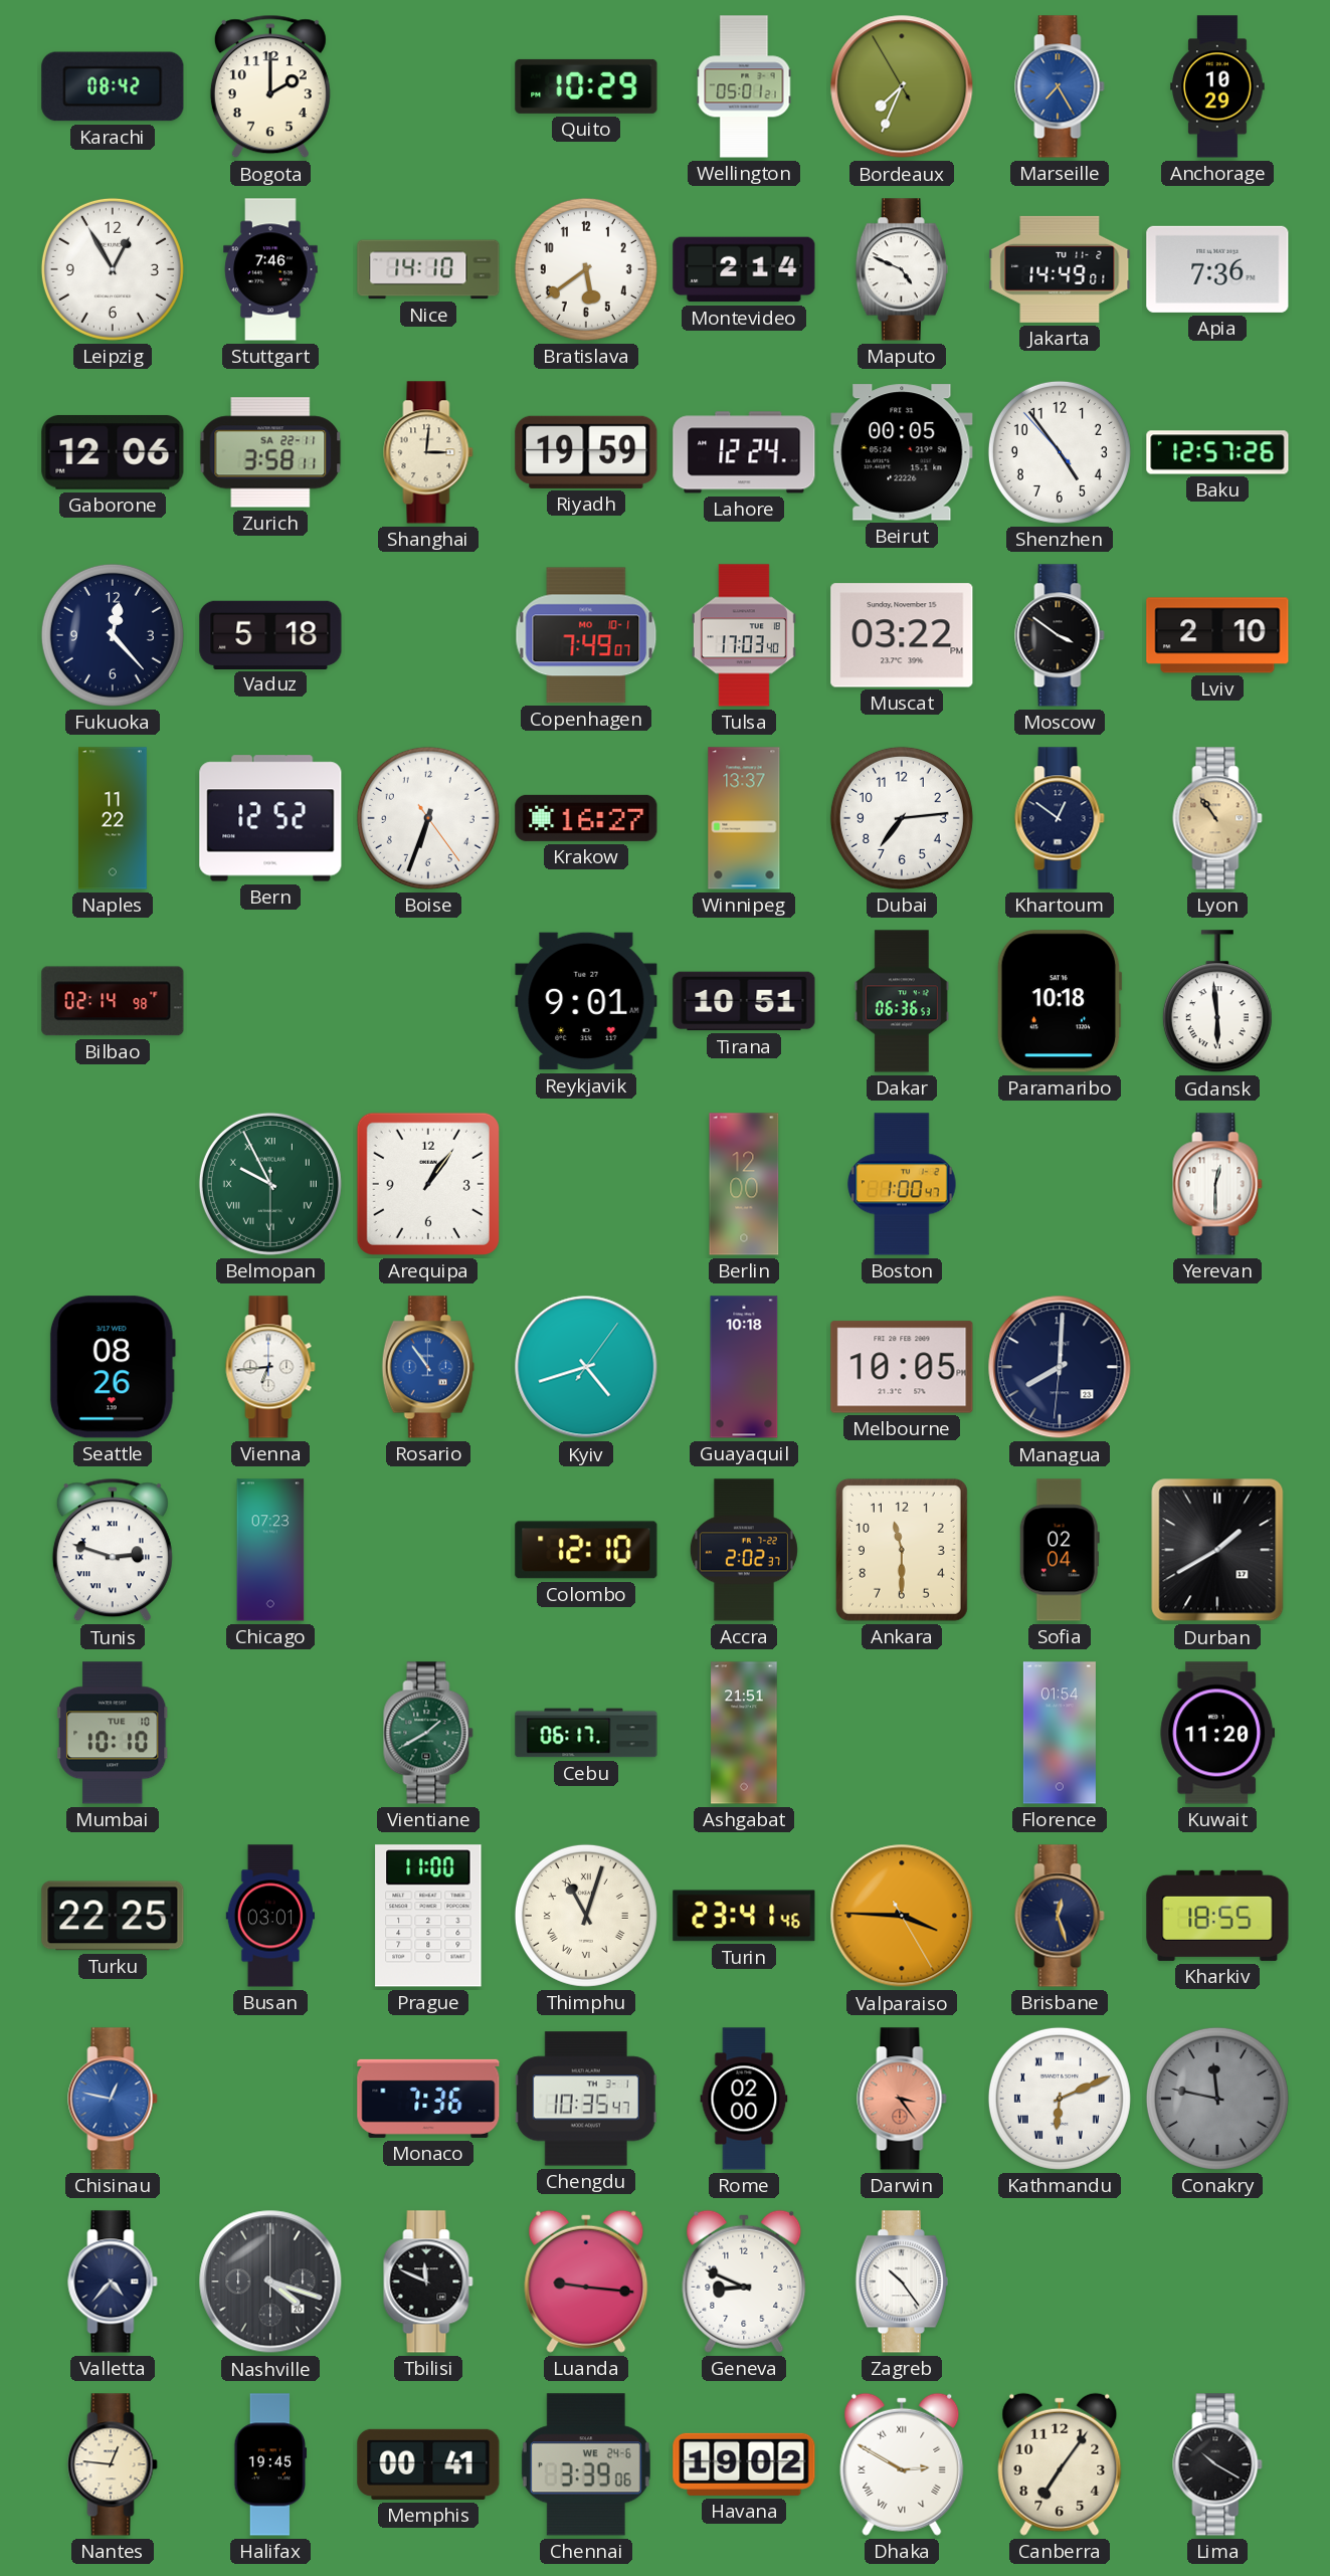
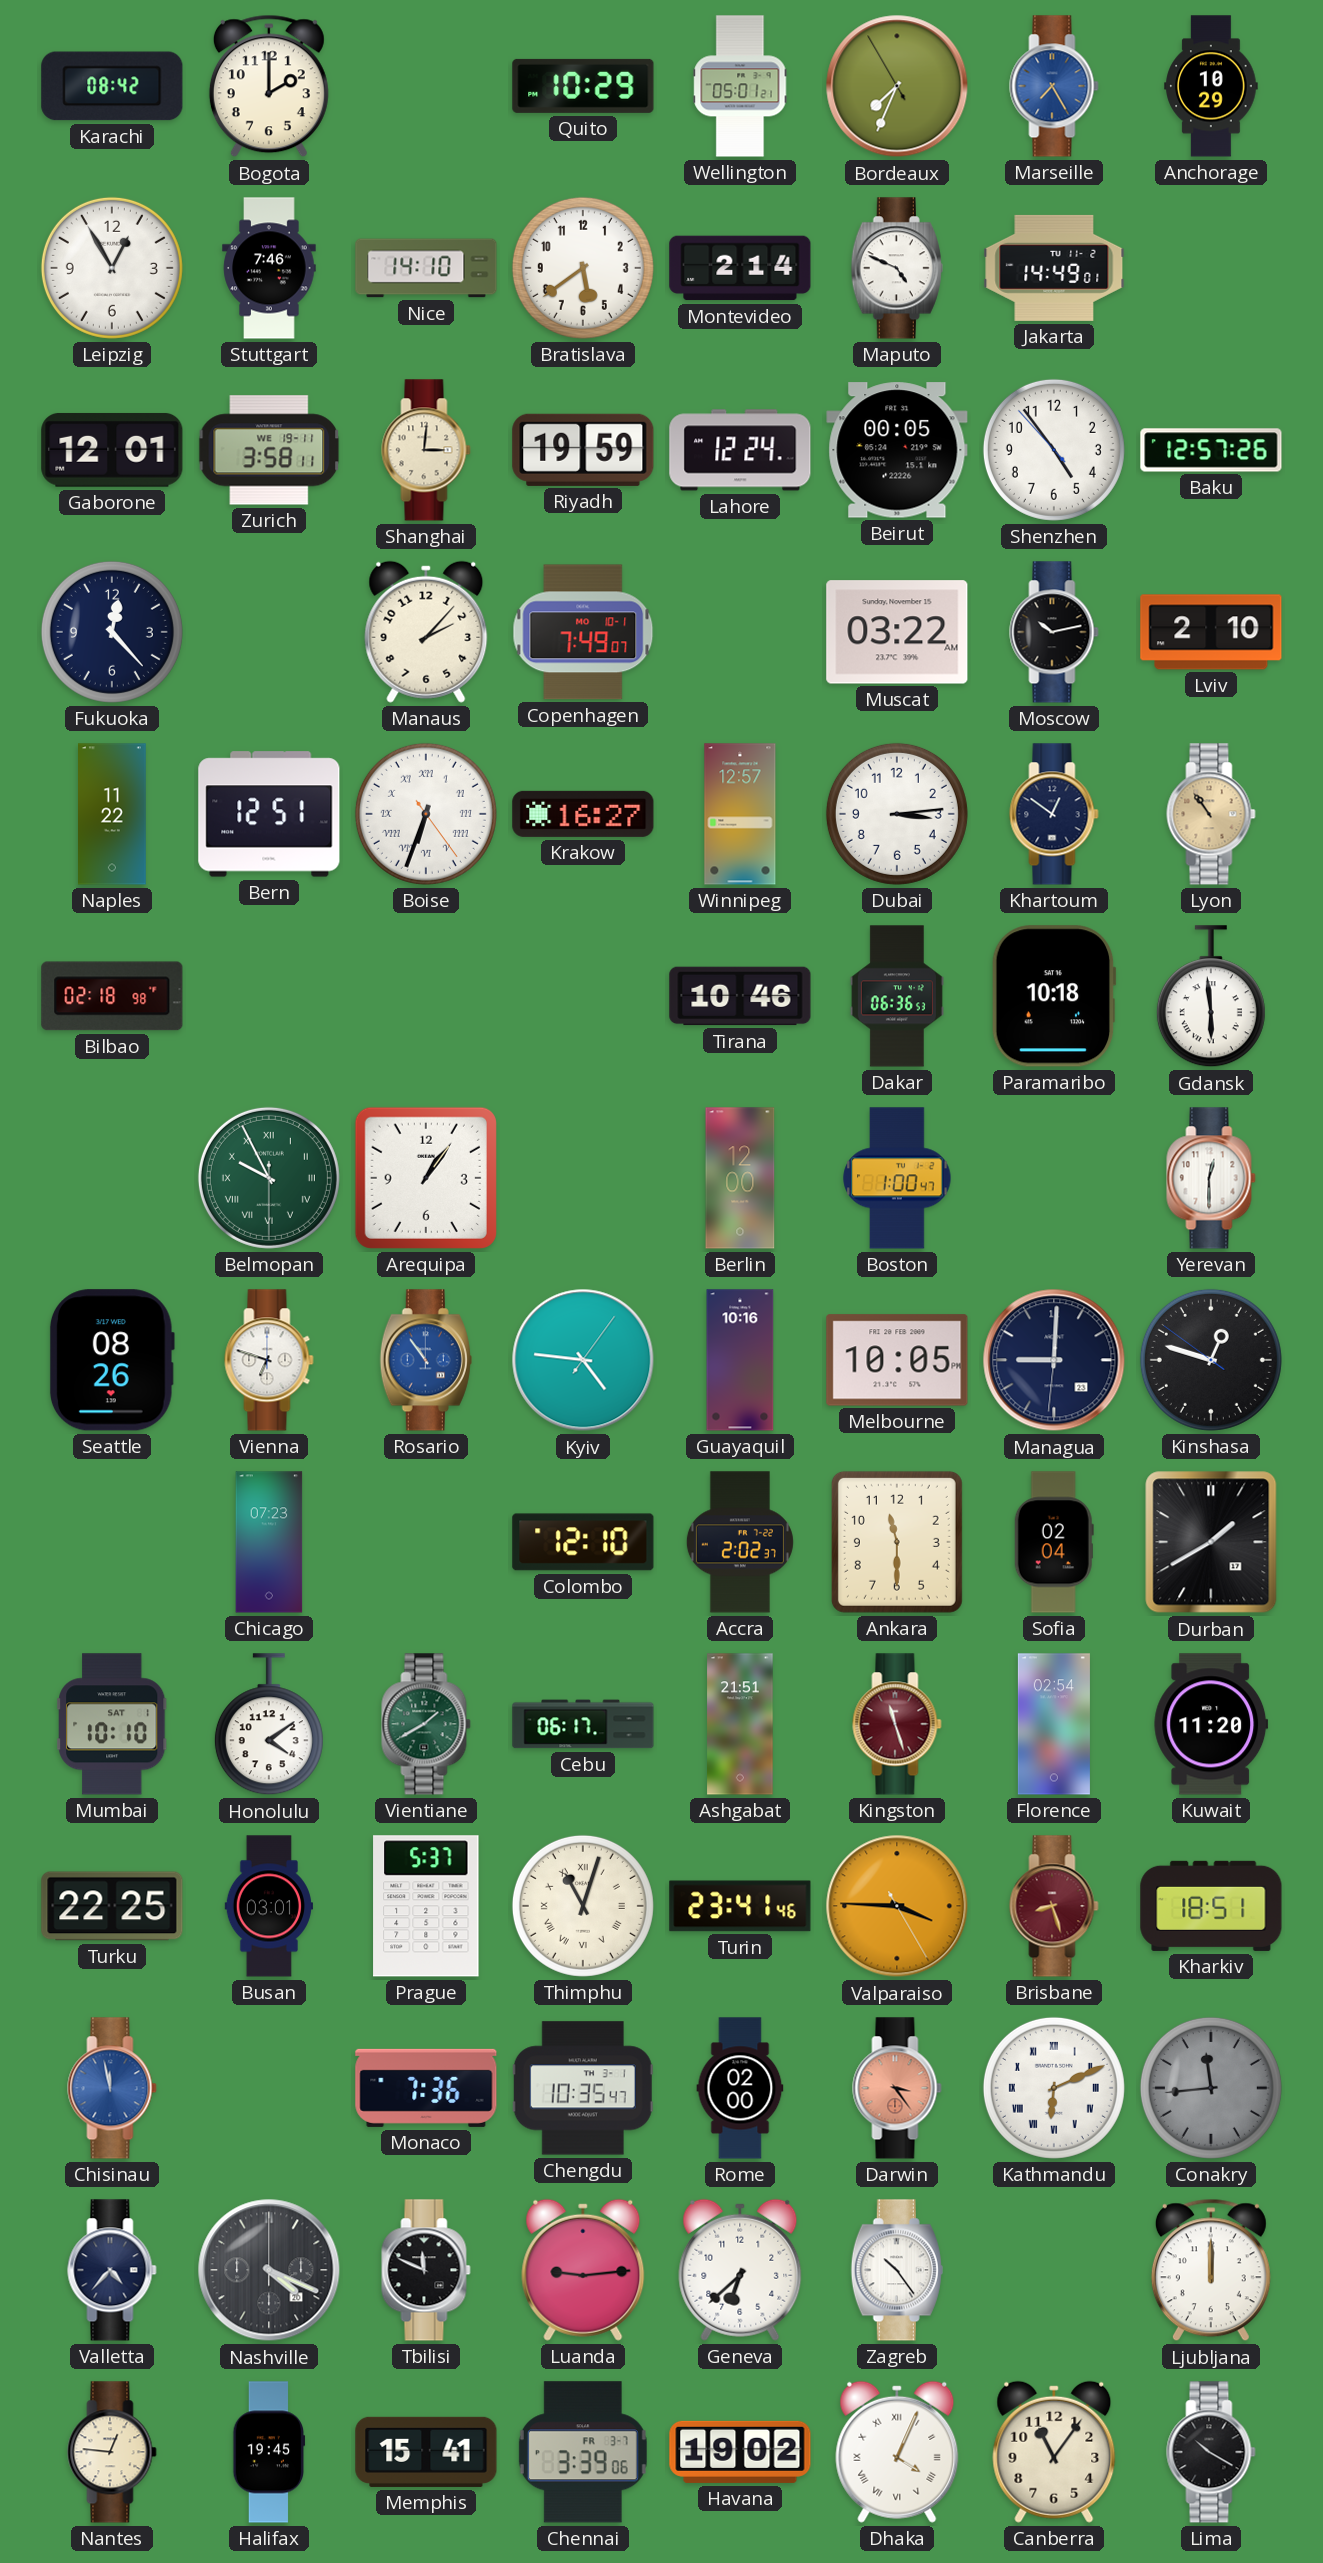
Apia: 7:36 -> none
Gaborone: 12:06 -> 12:01
Zurich date: SA 22-11 -> WE 19-11
Vaduz: 5:18 -> none
Manaus: none -> 2:07
Tulsa: 17:03 -> none
Muscat: 03:22 PM -> 03:22 AM
Moscow: 3:51 -> 10:13
Bern: 12:52 -> 12:51
Boise numerals: Arabic -> Roman
Winnipeg: 13:37 -> 12:57
Dubai: 7:14 -> 3:14
Bilbao: 02:14 -> 02:18
Reykjavik: 9:01 -> none
Tirana: 10:51 -> 10:46
Vienna: 6:44 -> 6:48
Kyiv: 4:42 -> 4:46
Guayaquil: 10:18 -> 10:16
Managua: 8:00 -> 9:00
Kinshasa: none -> 12:47
Tunis: 2:48 -> none
Mumbai date: TUE 10 -> SAT 1
Honolulu: none -> 4:09
Kingston: none -> 11:27
Florence: 01:54 -> 02:54
Prague: 11:00 -> 5:37
Brisbane: 12:27 -> 8:27
Brisbane dial: navy -> burgundy
Kharkiv: 18:55 -> 18:51
Chisinau: 12:47 -> 11:58
Conakry: 11:47 -> 11:44
Nashville: 4:18 -> 4:19
Luanda: 9:16 -> 9:14
Geneva: 8:49 -> 6:38
Ljubljana: none -> 12:00
Memphis: 00:41 -> 15:41
Chennai date: WE 24-6 -> FR 3-7
Dhaka: 2:50 -> 4:04
Canberra: 7:06 -> 11:06
